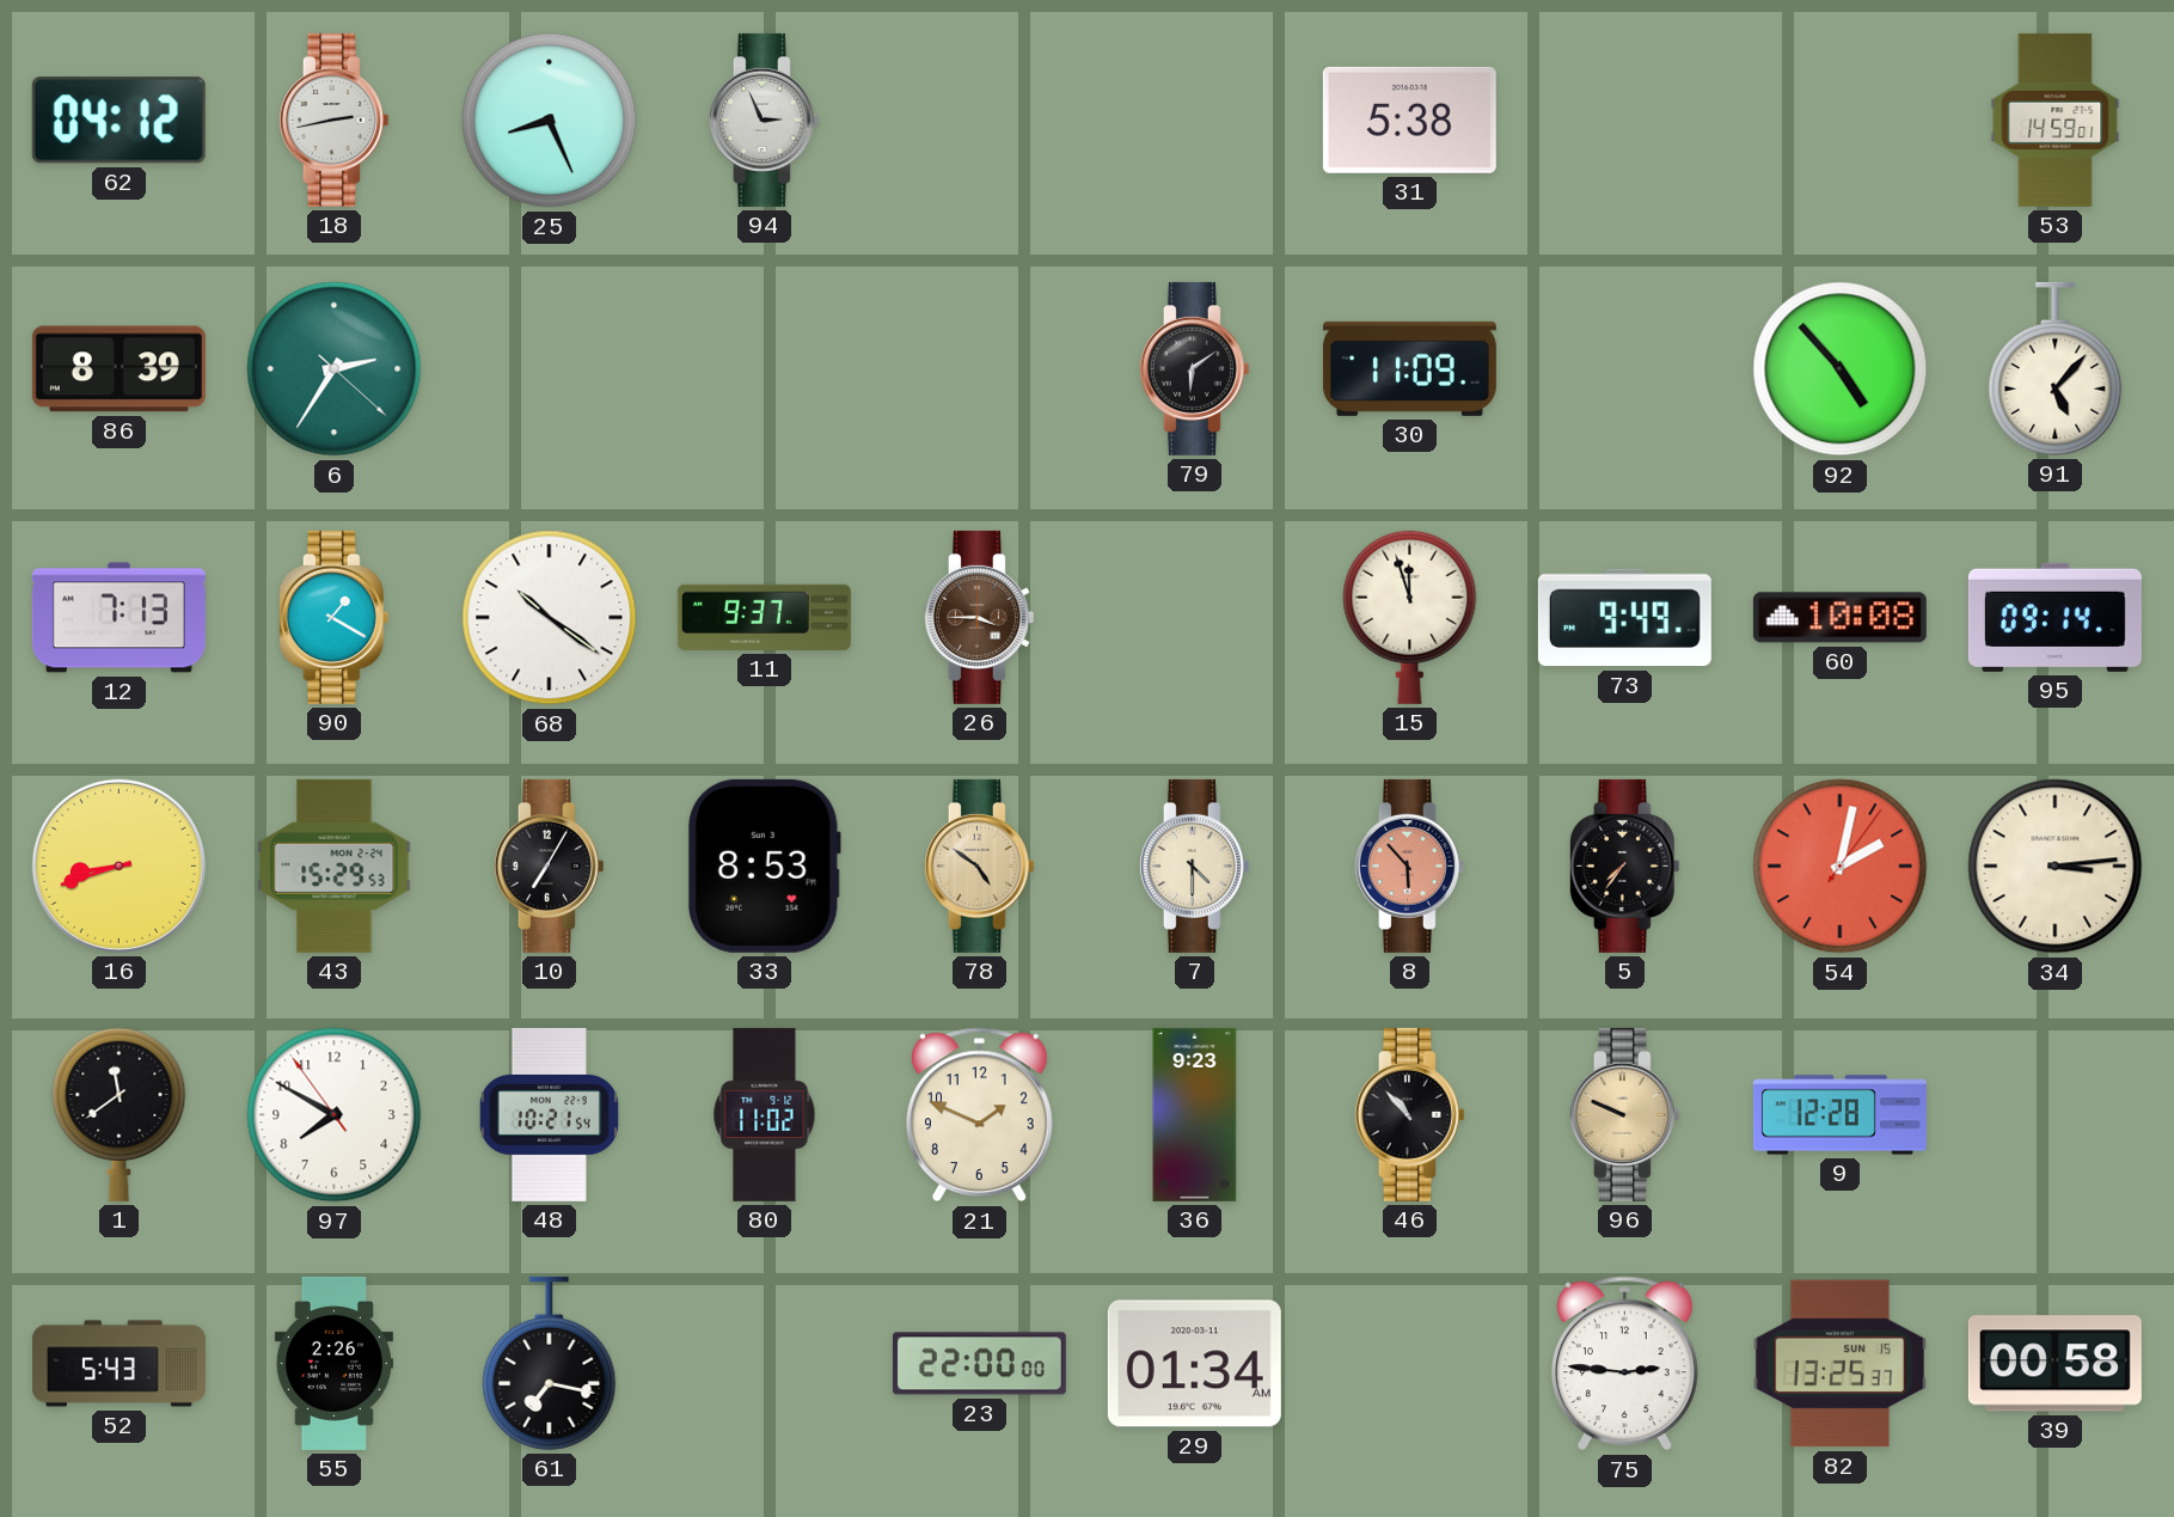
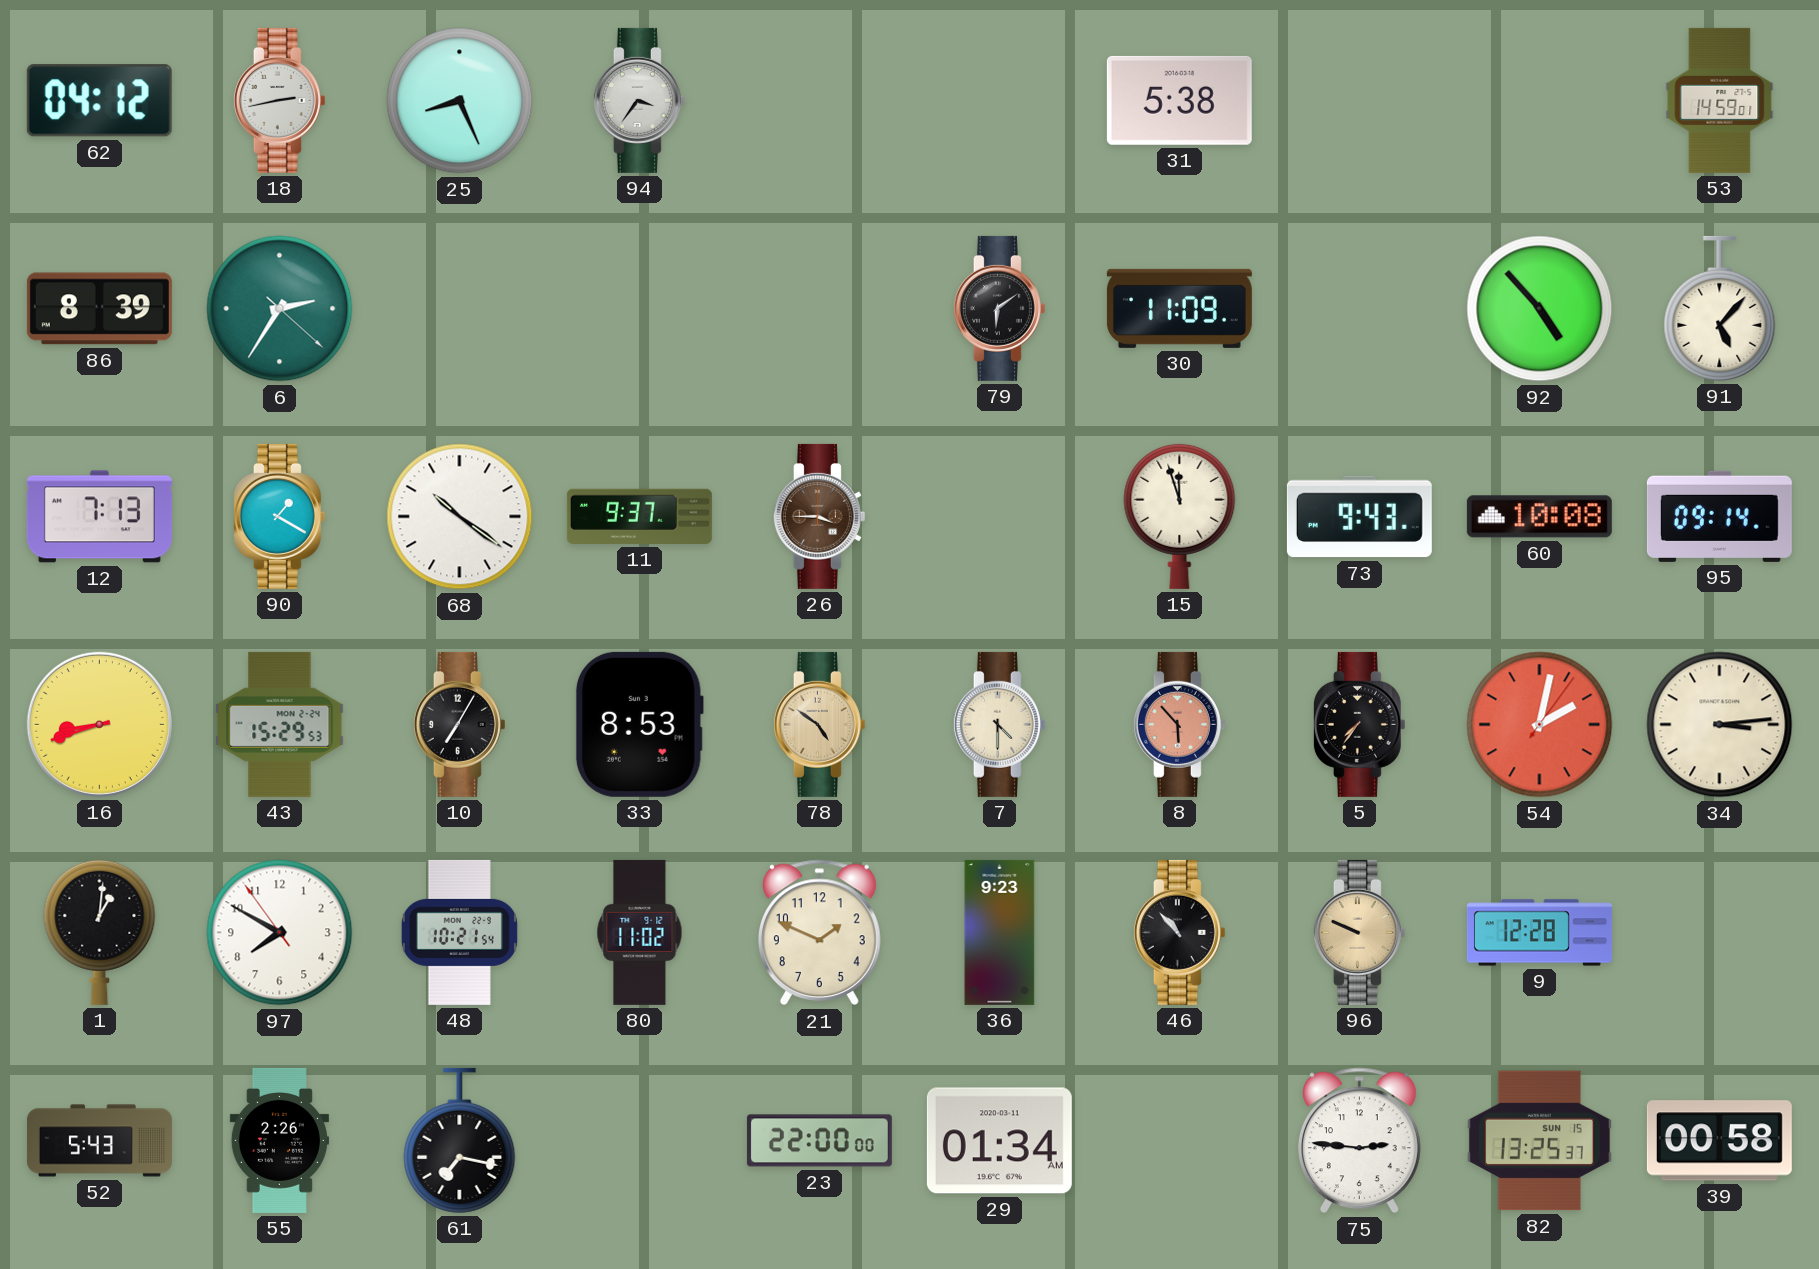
94: 2:56 -> 3:36
73: 9:49 -> 9:43
1: 11:39 -> 1:01
